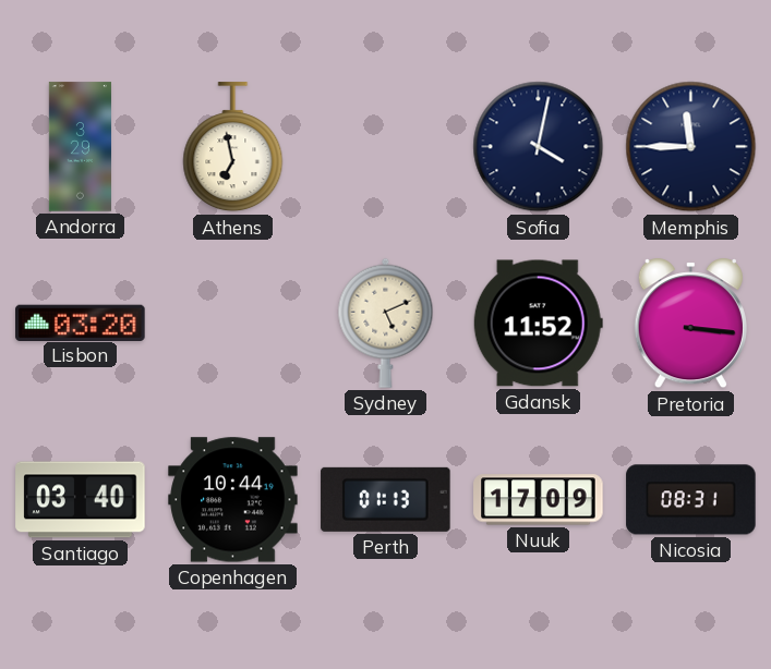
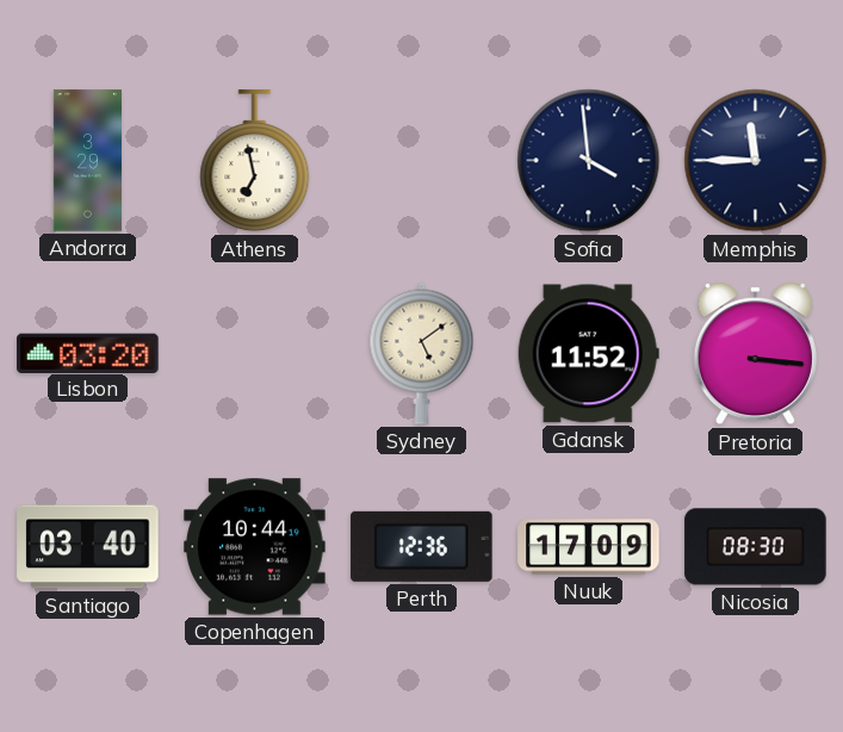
Sofia: 4:02 -> 3:59
Sydney: 5:11 -> 5:09
Perth: 01:13 -> 12:36
Nicosia: 08:31 -> 08:30
